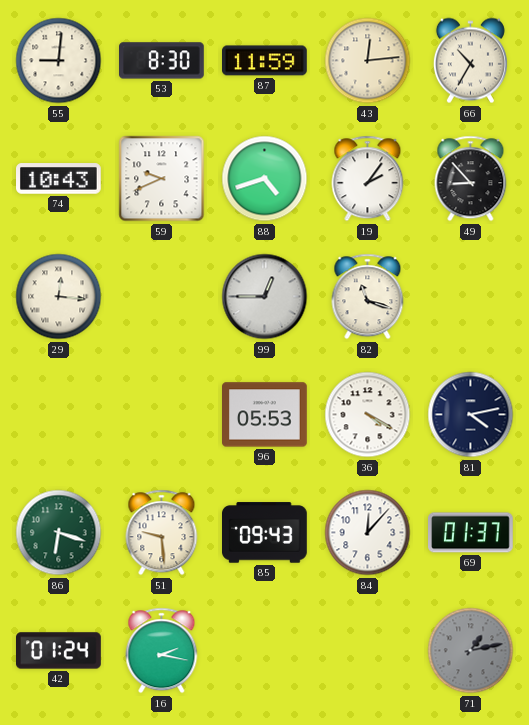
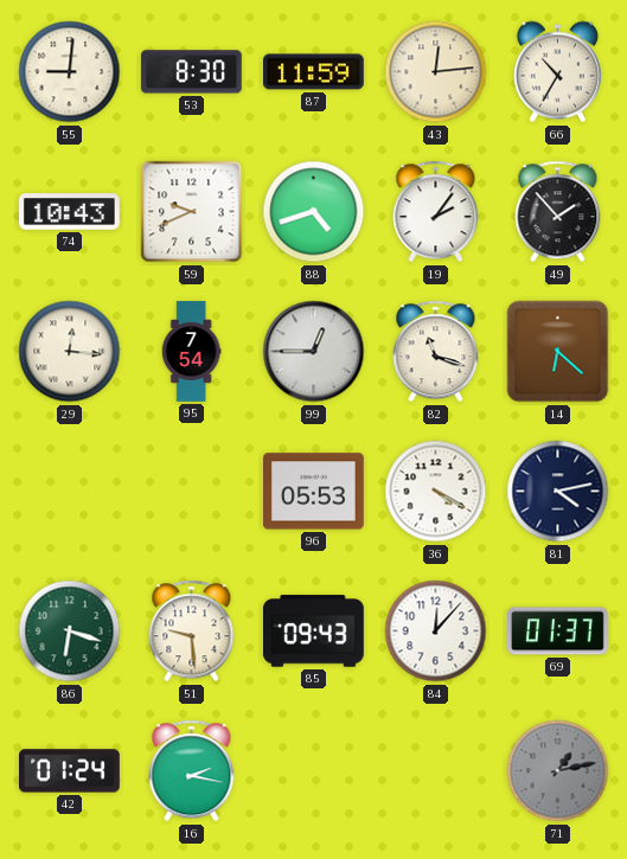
49: 8:53 -> 1:53
95: none -> 7:54
14: none -> 6:22
